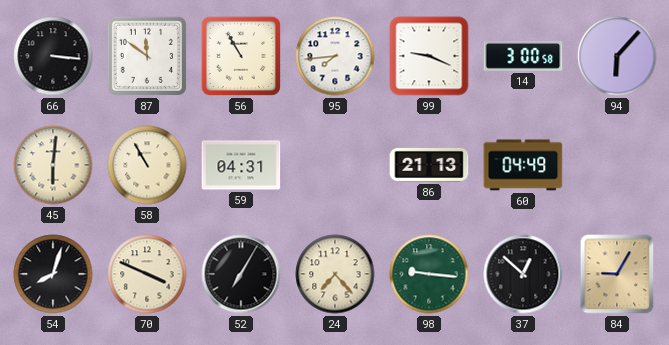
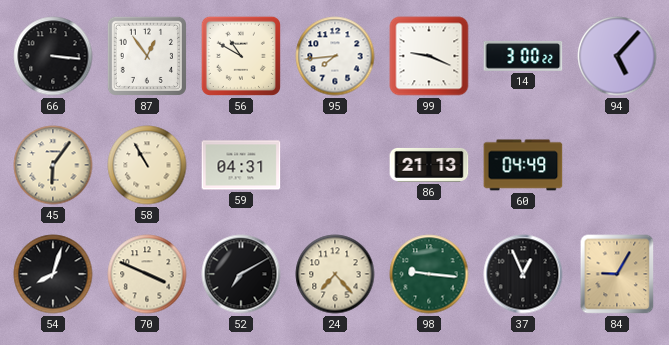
87: 11:51 -> 12:54
56: 10:55 -> 10:50
14: 3:00:58 -> 3:00:22
94: 6:07 -> 5:07
45: 6:01 -> 6:06
52: 7:05 -> 7:10
37: 12:52 -> 12:56
